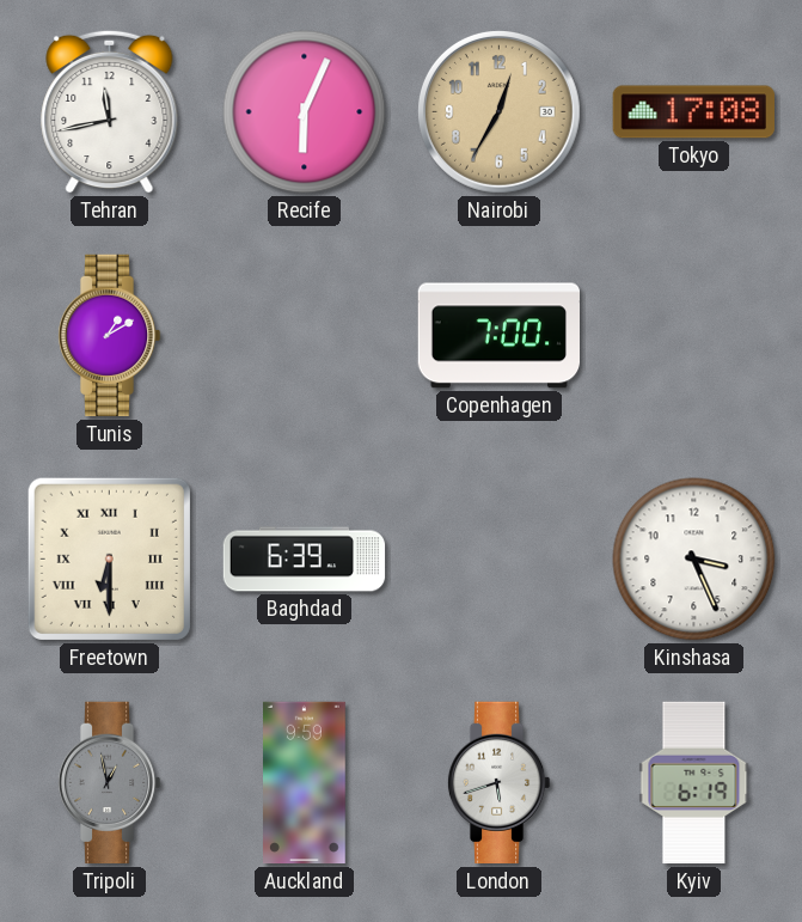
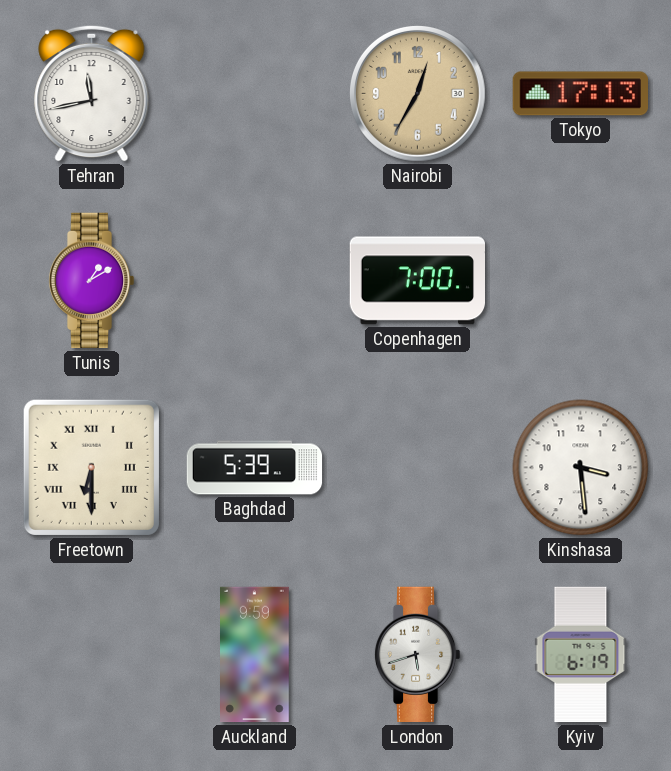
Recife: 6:04 -> none
Tokyo: 17:08 -> 17:13
Baghdad: 6:39 -> 5:39
Kinshasa: 3:26 -> 3:29
Tripoli: 12:58 -> none
